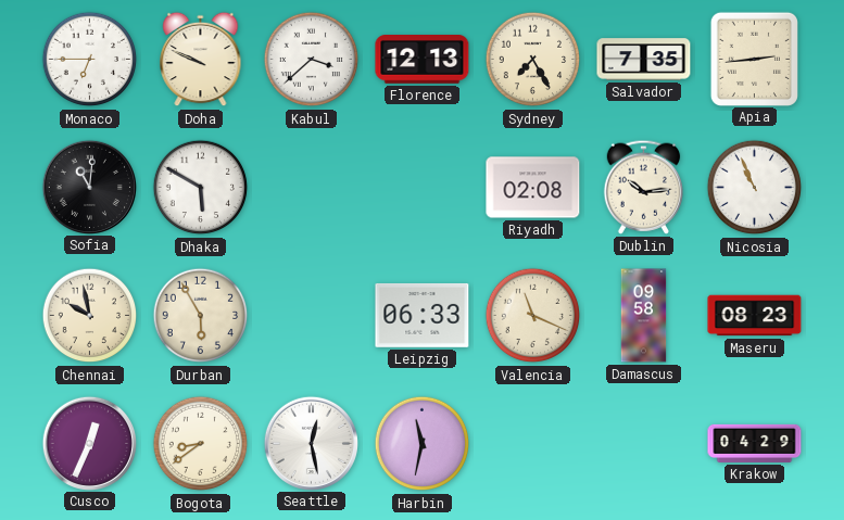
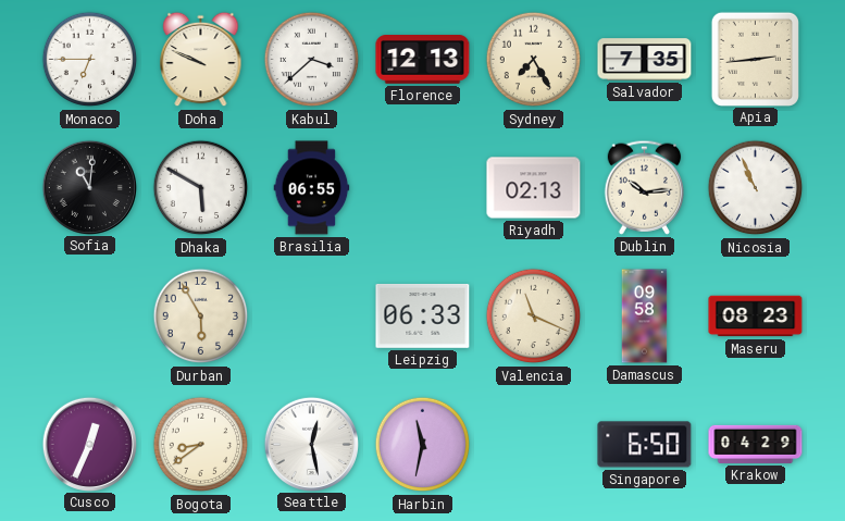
Brasilia: none -> 06:55
Riyadh: 02:08 -> 02:13
Chennai: 9:58 -> none
Singapore: none -> 6:50
